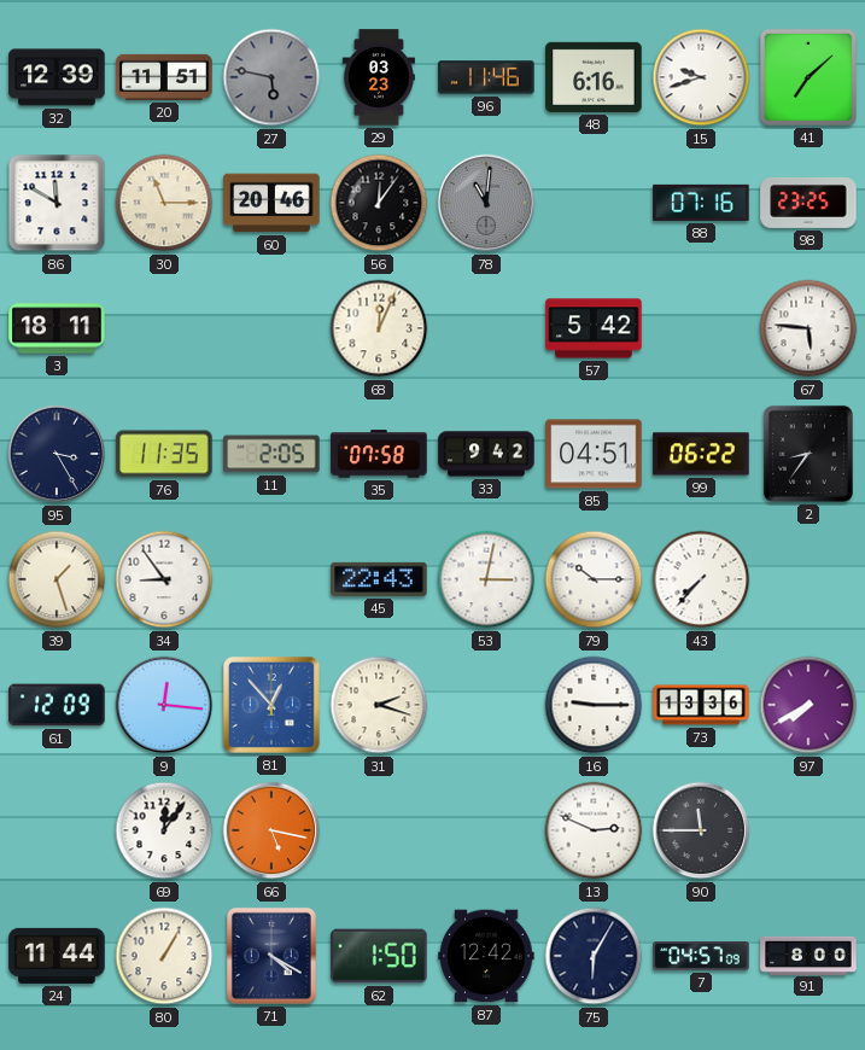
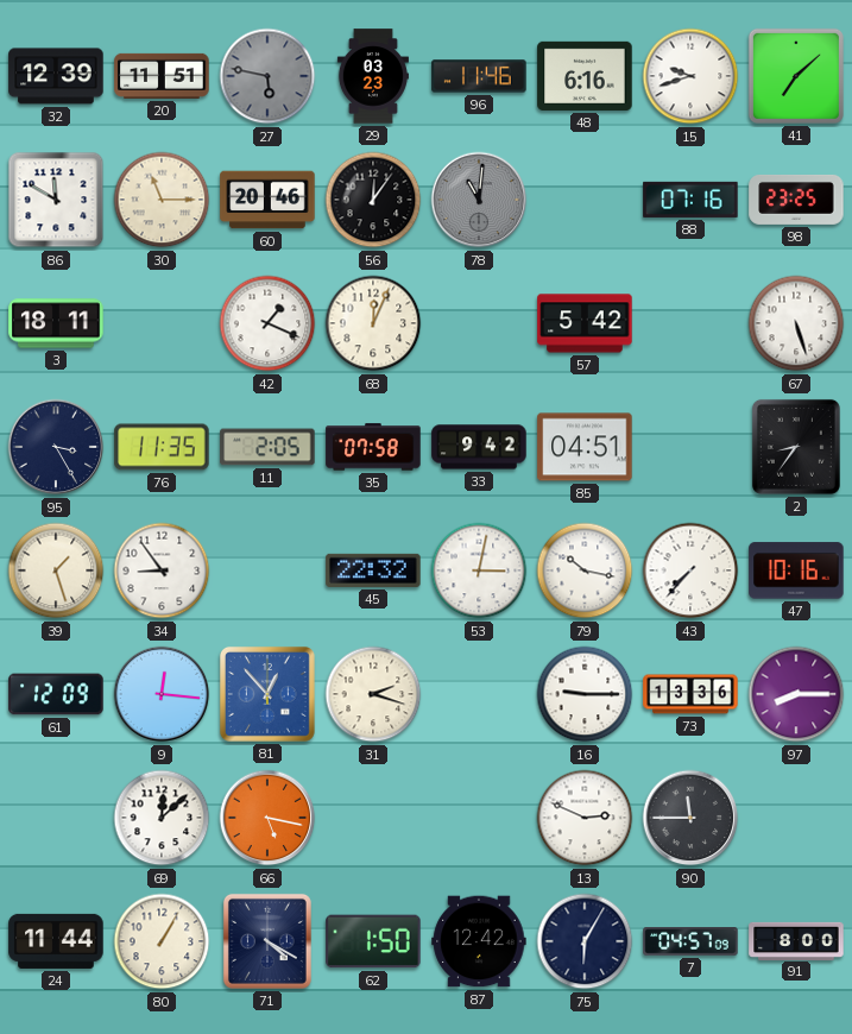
42: none -> 1:19
67: 5:46 -> 5:27
99: 06:22 -> none
45: 22:43 -> 22:32
79: 10:15 -> 10:17
47: none -> 10:16
97: 7:40 -> 8:15
69: 12:06 -> 12:08
